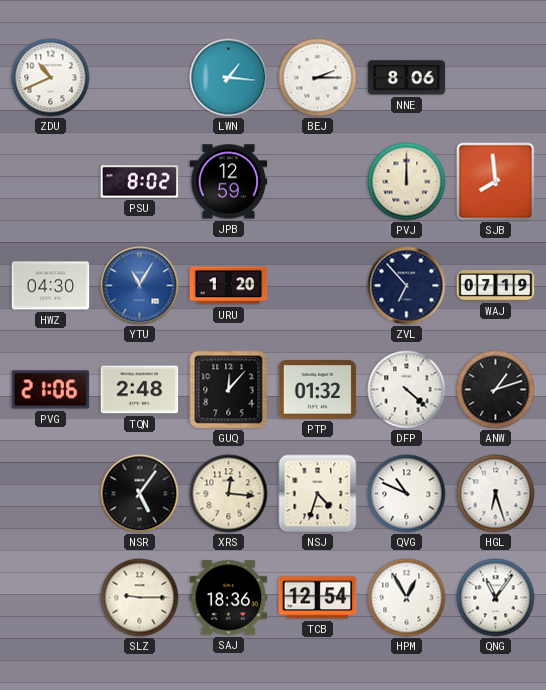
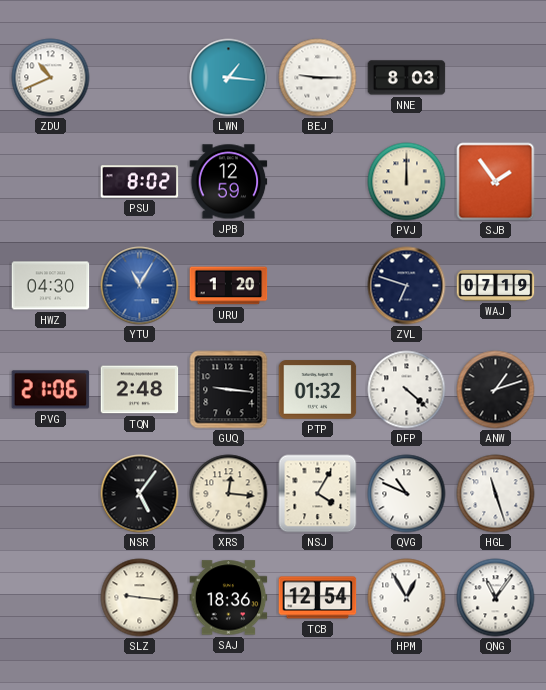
BEJ: 2:15 -> 9:15
NNE: 8:06 -> 8:03
SJB: 7:59 -> 1:54
ZVL: 6:53 -> 6:48
GUQ: 12:07 -> 9:16
NSJ: 4:33 -> 4:05
HGL: 6:27 -> 11:27
SLZ: 9:15 -> 9:16
